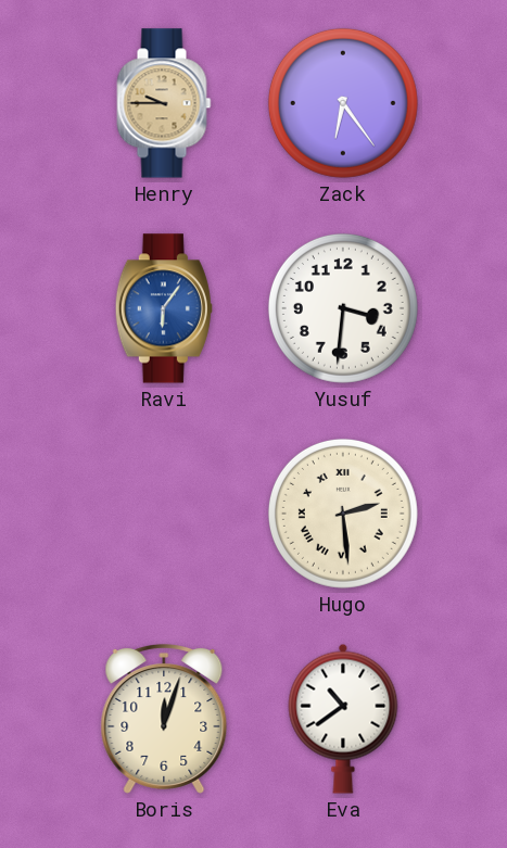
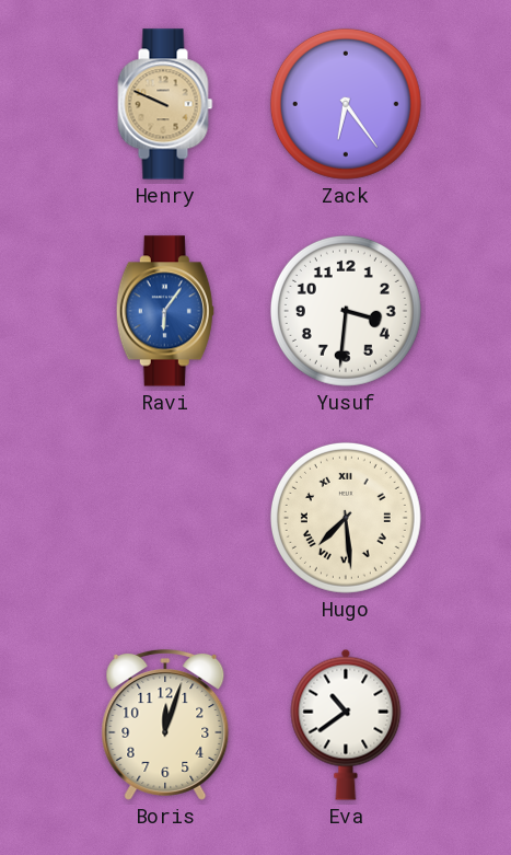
Henry: 9:45 -> 9:49
Hugo: 2:29 -> 7:29
